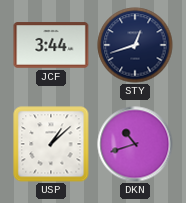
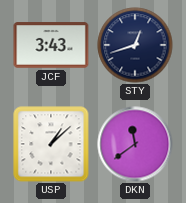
JCF: 3:44 -> 3:43
DKN: 10:42 -> 11:39
